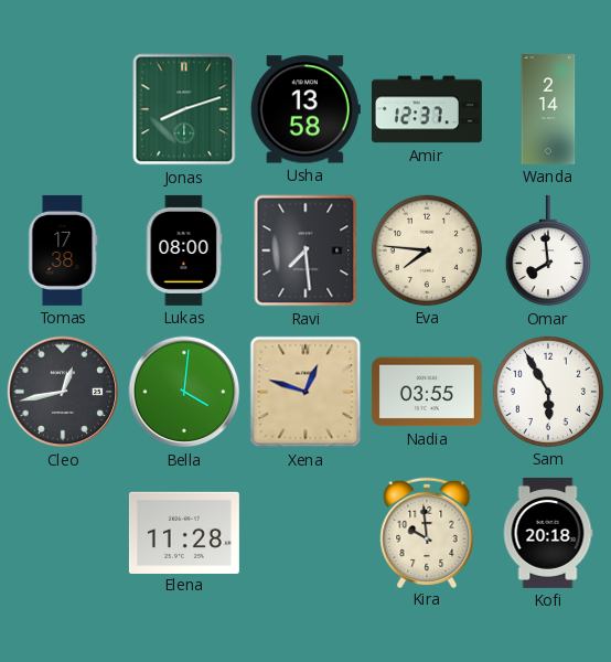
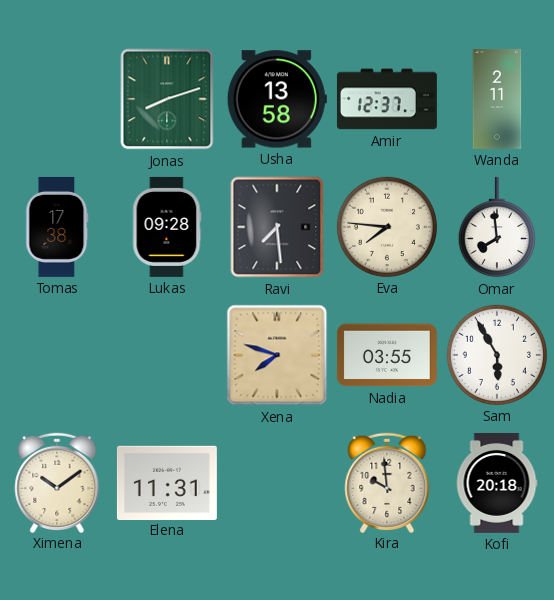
Wanda: 2:14 -> 2:11
Lukas: 08:00 -> 09:28
Cleo: 12:43 -> none
Bella: 4:01 -> none
Xena: 12:48 -> 7:48
Ximena: none -> 10:09
Elena: 11:28 -> 11:31
